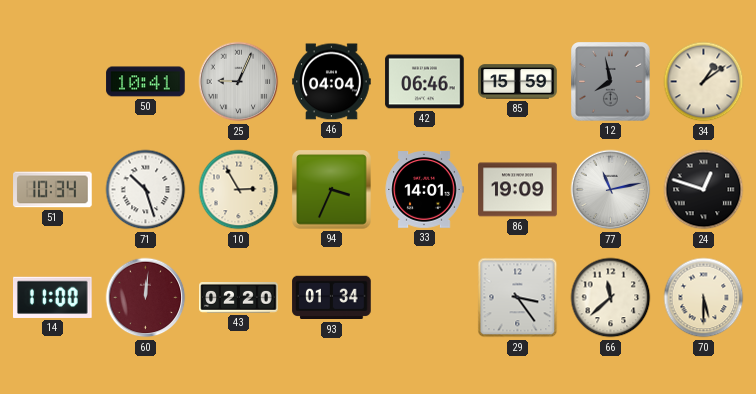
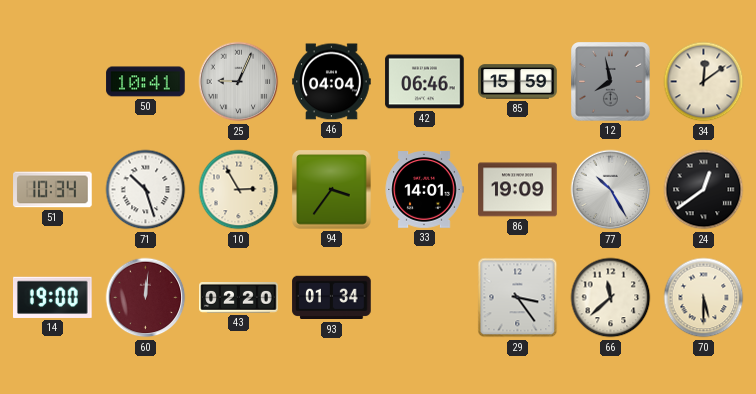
34: 1:09 -> 12:09
94: 3:34 -> 3:36
77: 11:13 -> 10:25
24: 12:48 -> 12:39
14: 11:00 -> 19:00
